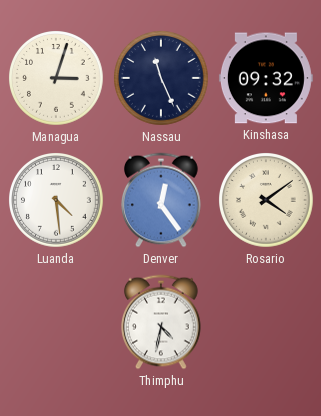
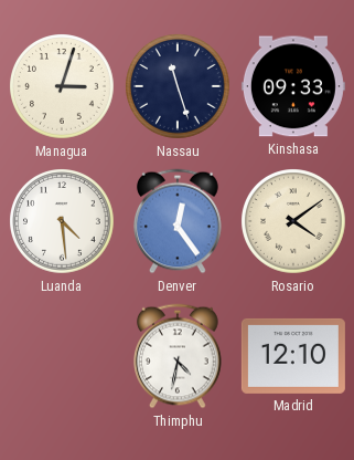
Nassau: 11:26 -> 11:27
Kinshasa: 09:32 -> 09:33
Madrid: none -> 12:10
